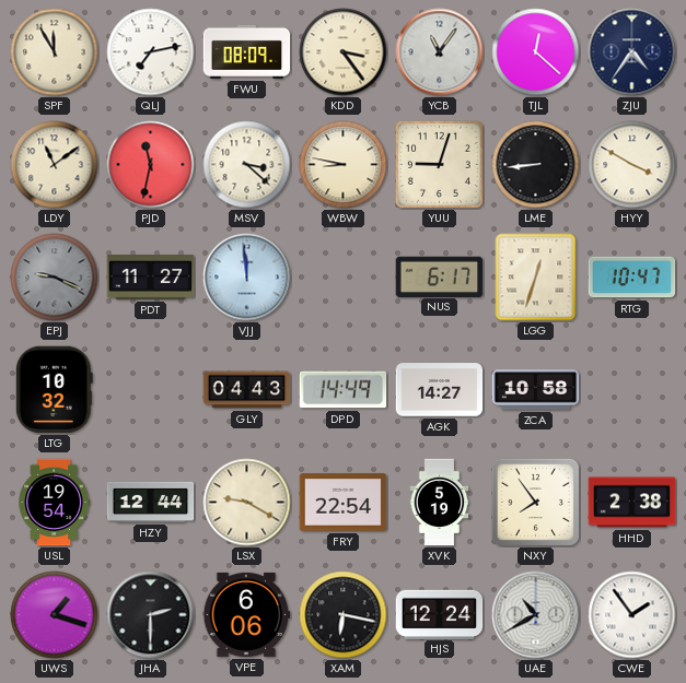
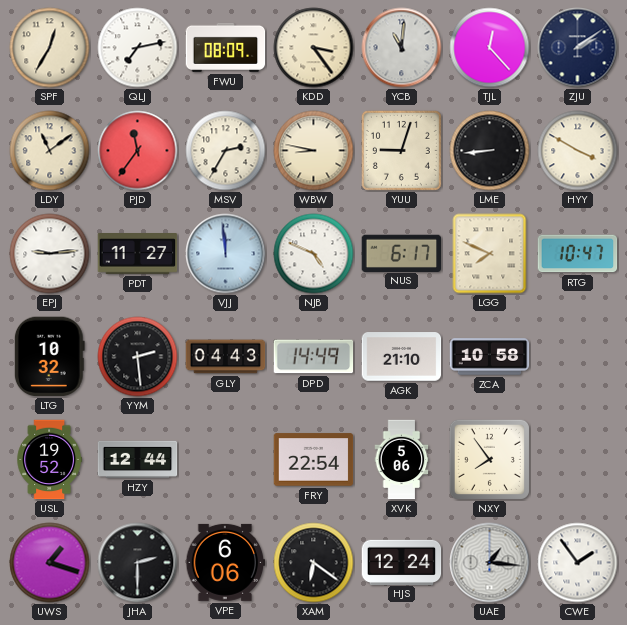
SPF: 11:55 -> 12:35
YCB: 11:06 -> 11:01
TJL: 12:22 -> 12:23
ZJU: 4:36 -> 2:09
PJD: 11:32 -> 11:36
MSV: 3:22 -> 2:35
EPJ: 9:19 -> 9:14
EPJ dial: grey -> white
NJB: none -> 4:49
LGG: 12:33 -> 7:49
YYM: none -> 2:29
AGK: 14:27 -> 21:10
USL: 19:54 -> 19:52
LSX: 9:20 -> none
XVK: 5:19 -> 5:06
HHD: 2:38 -> none
XAM: 6:17 -> 6:21
UAE: 10:40 -> 1:16
